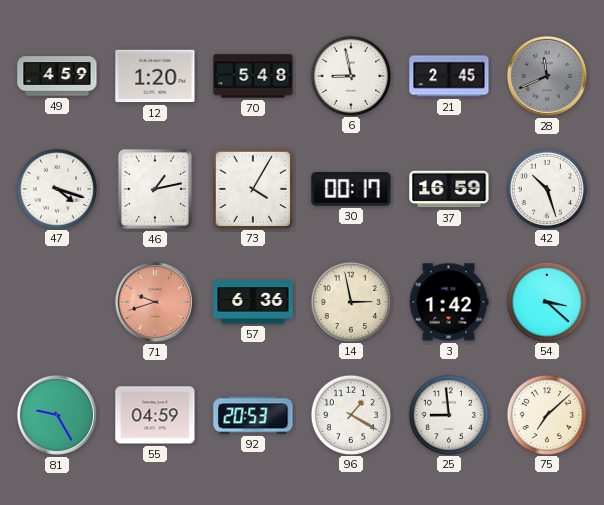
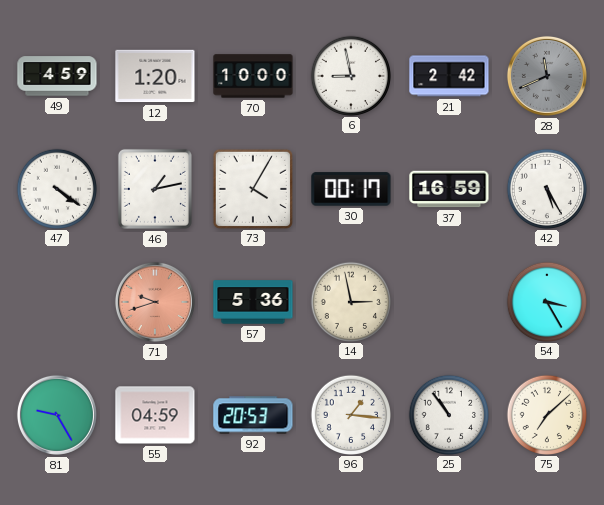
70: 5:48 -> 10:00
21: 2:45 -> 2:42
47: 4:18 -> 4:21
42: 10:27 -> 5:25
57: 6:36 -> 5:36
3: 1:42 -> none
54: 3:22 -> 3:25
96: 1:20 -> 1:16
25: 8:59 -> 10:54
